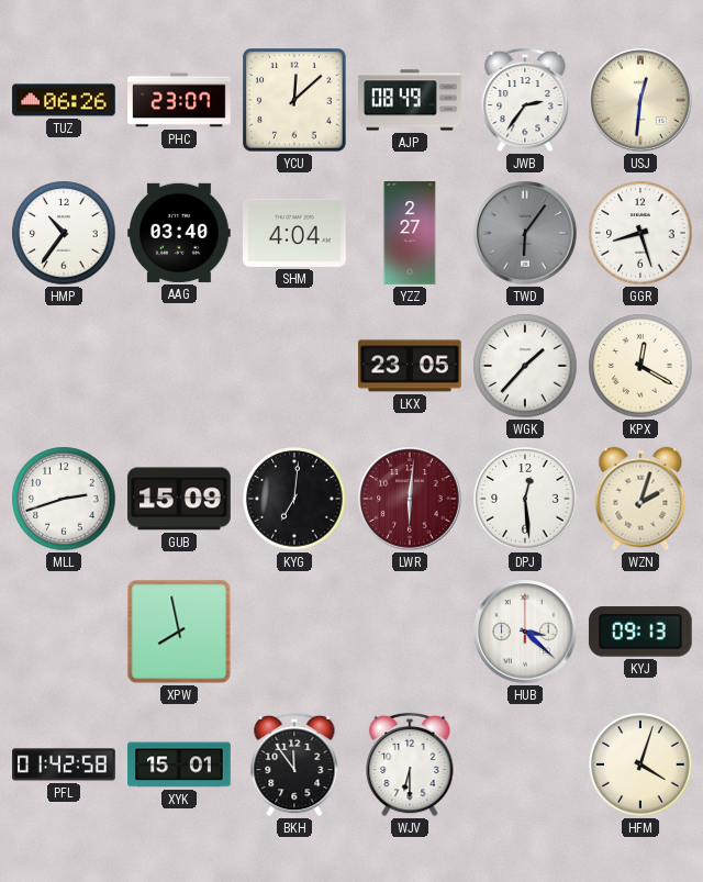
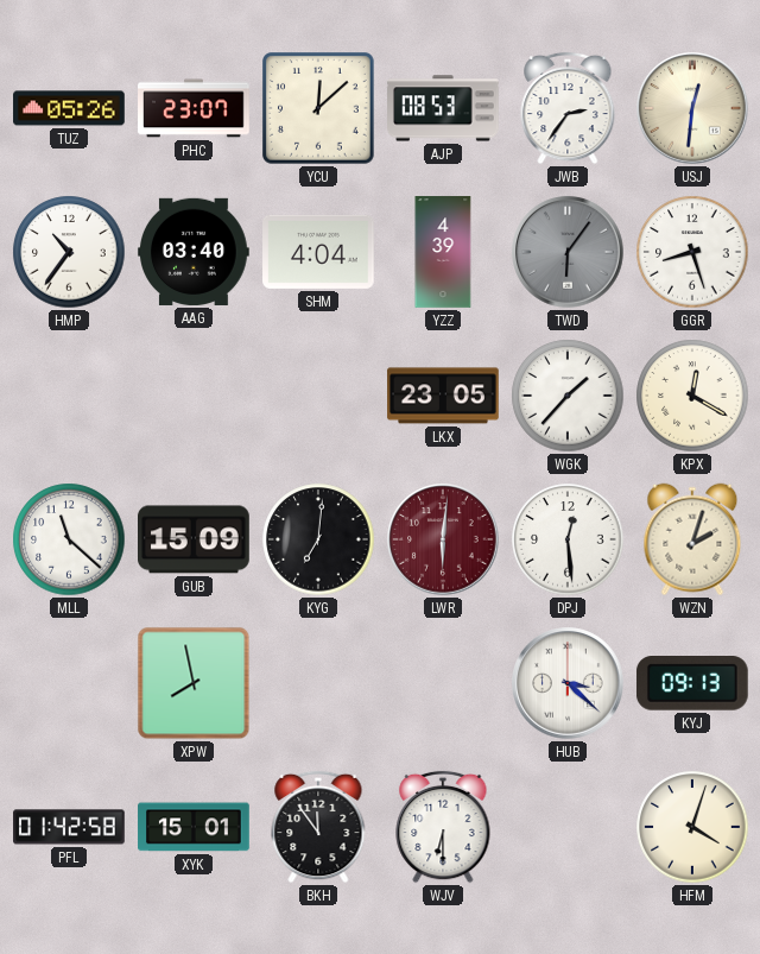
TUZ: 06:26 -> 05:26
AJP: 08:49 -> 08:53
YZZ: 2:27 -> 4:39
MLL: 2:42 -> 11:22
